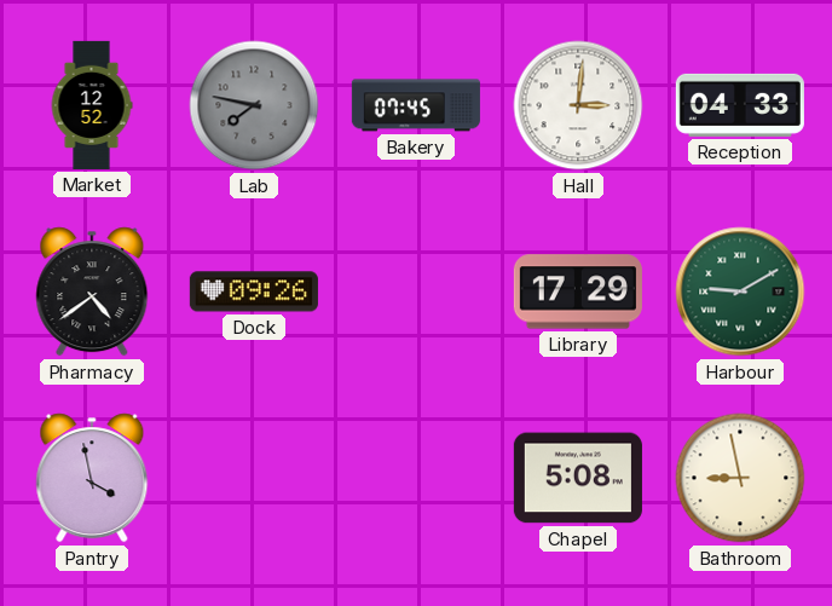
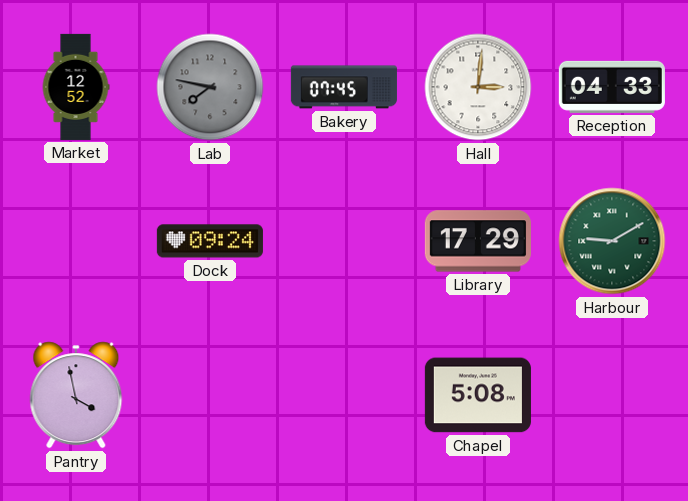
Pharmacy: 4:39 -> none
Dock: 09:26 -> 09:24
Bathroom: 8:58 -> none
